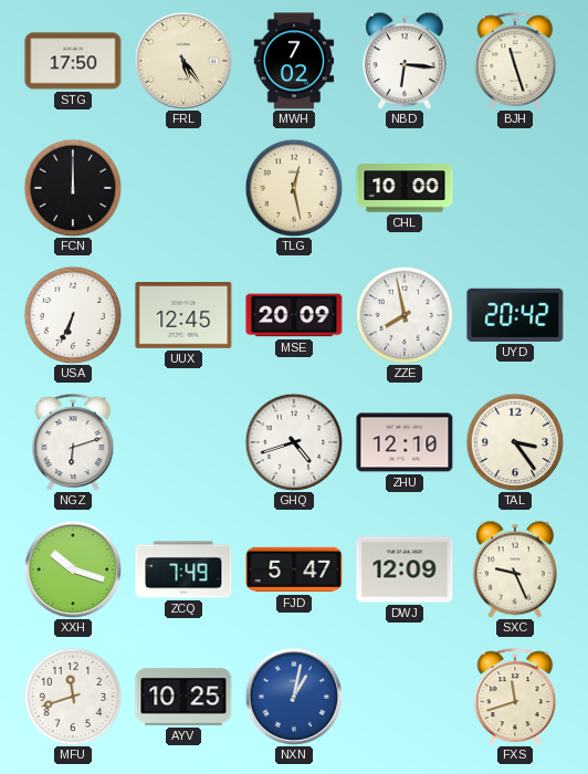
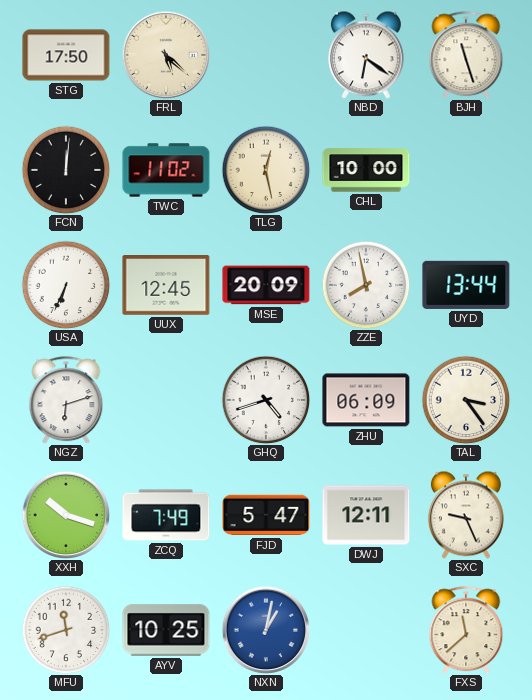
FRL: 5:24 -> 5:22
MWH: 7:02 -> none
NBD: 6:16 -> 6:21
FCN: 12:00 -> 12:01
TWC: none -> 11:02
UYD: 20:42 -> 13:44
ZHU: 12:10 -> 06:09
DWJ: 12:09 -> 12:11
FXS: 11:42 -> 11:38
